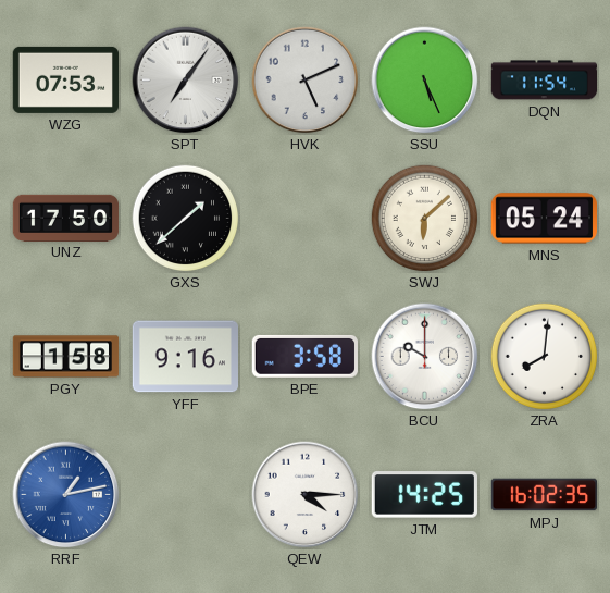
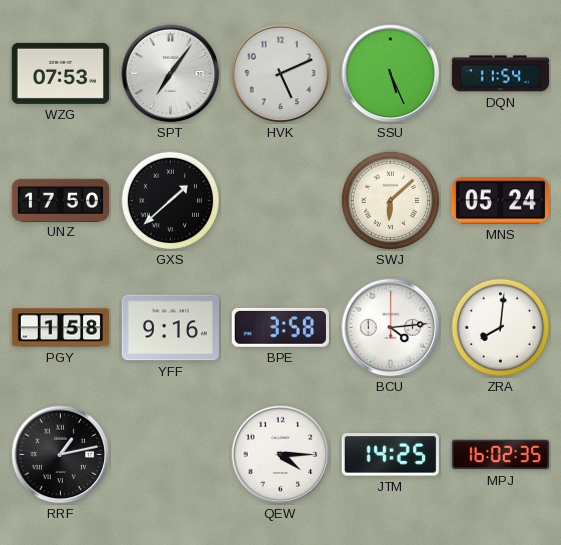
BCU: 10:00 -> 4:14
RRF dial: blue -> black
